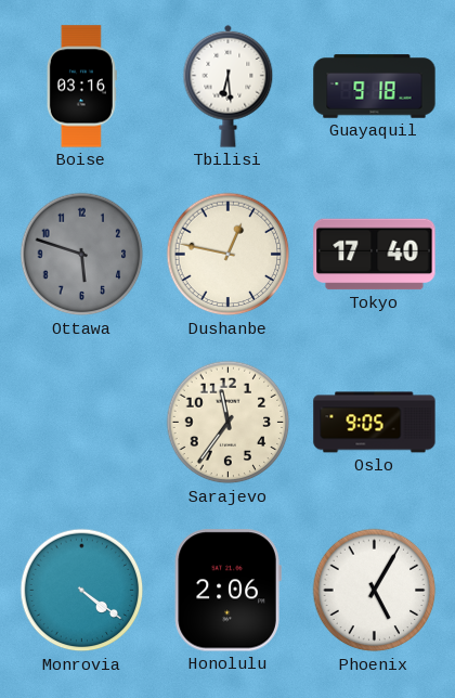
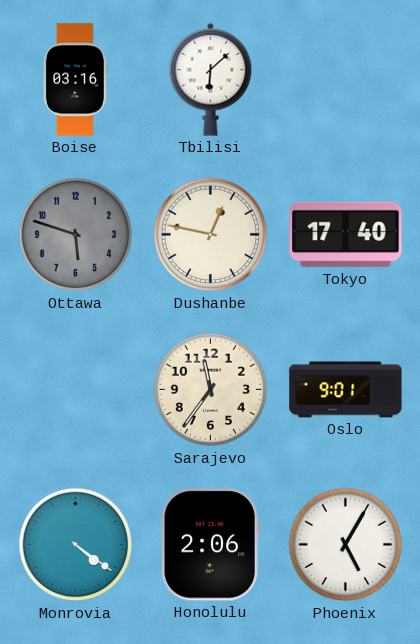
Tbilisi: 6:29 -> 6:08
Guayaquil: 9:18 -> none
Oslo: 9:05 -> 9:01
